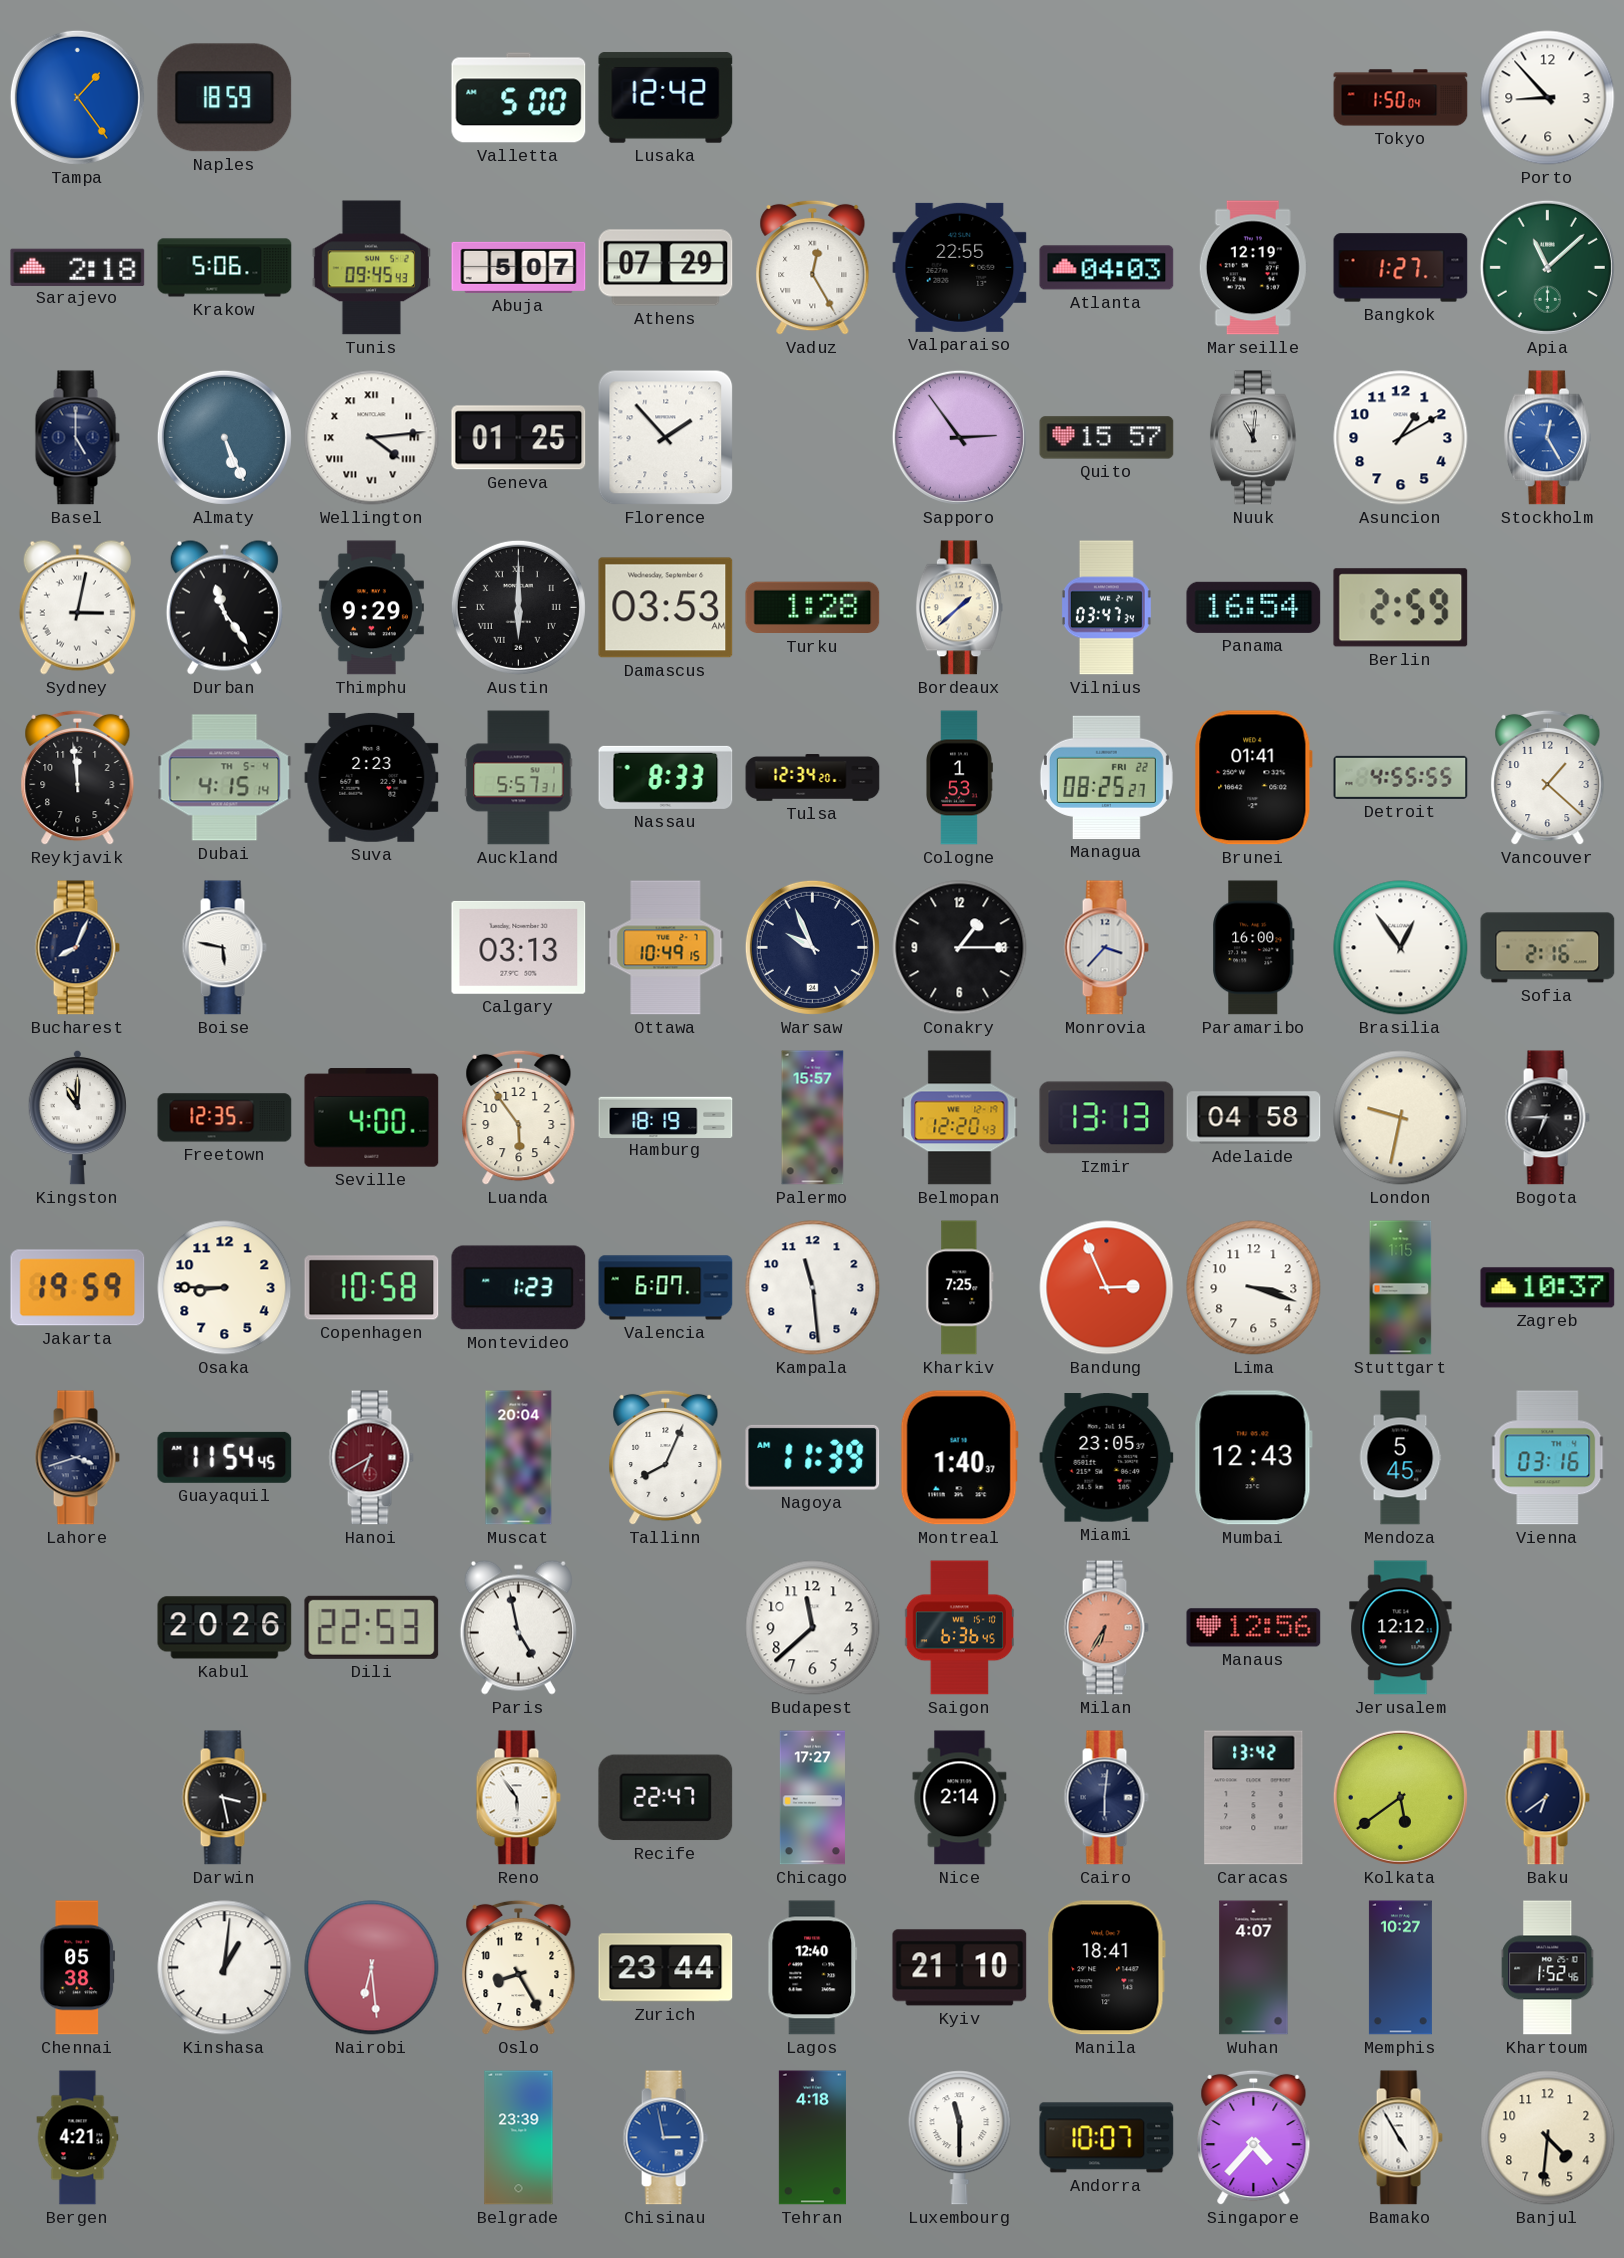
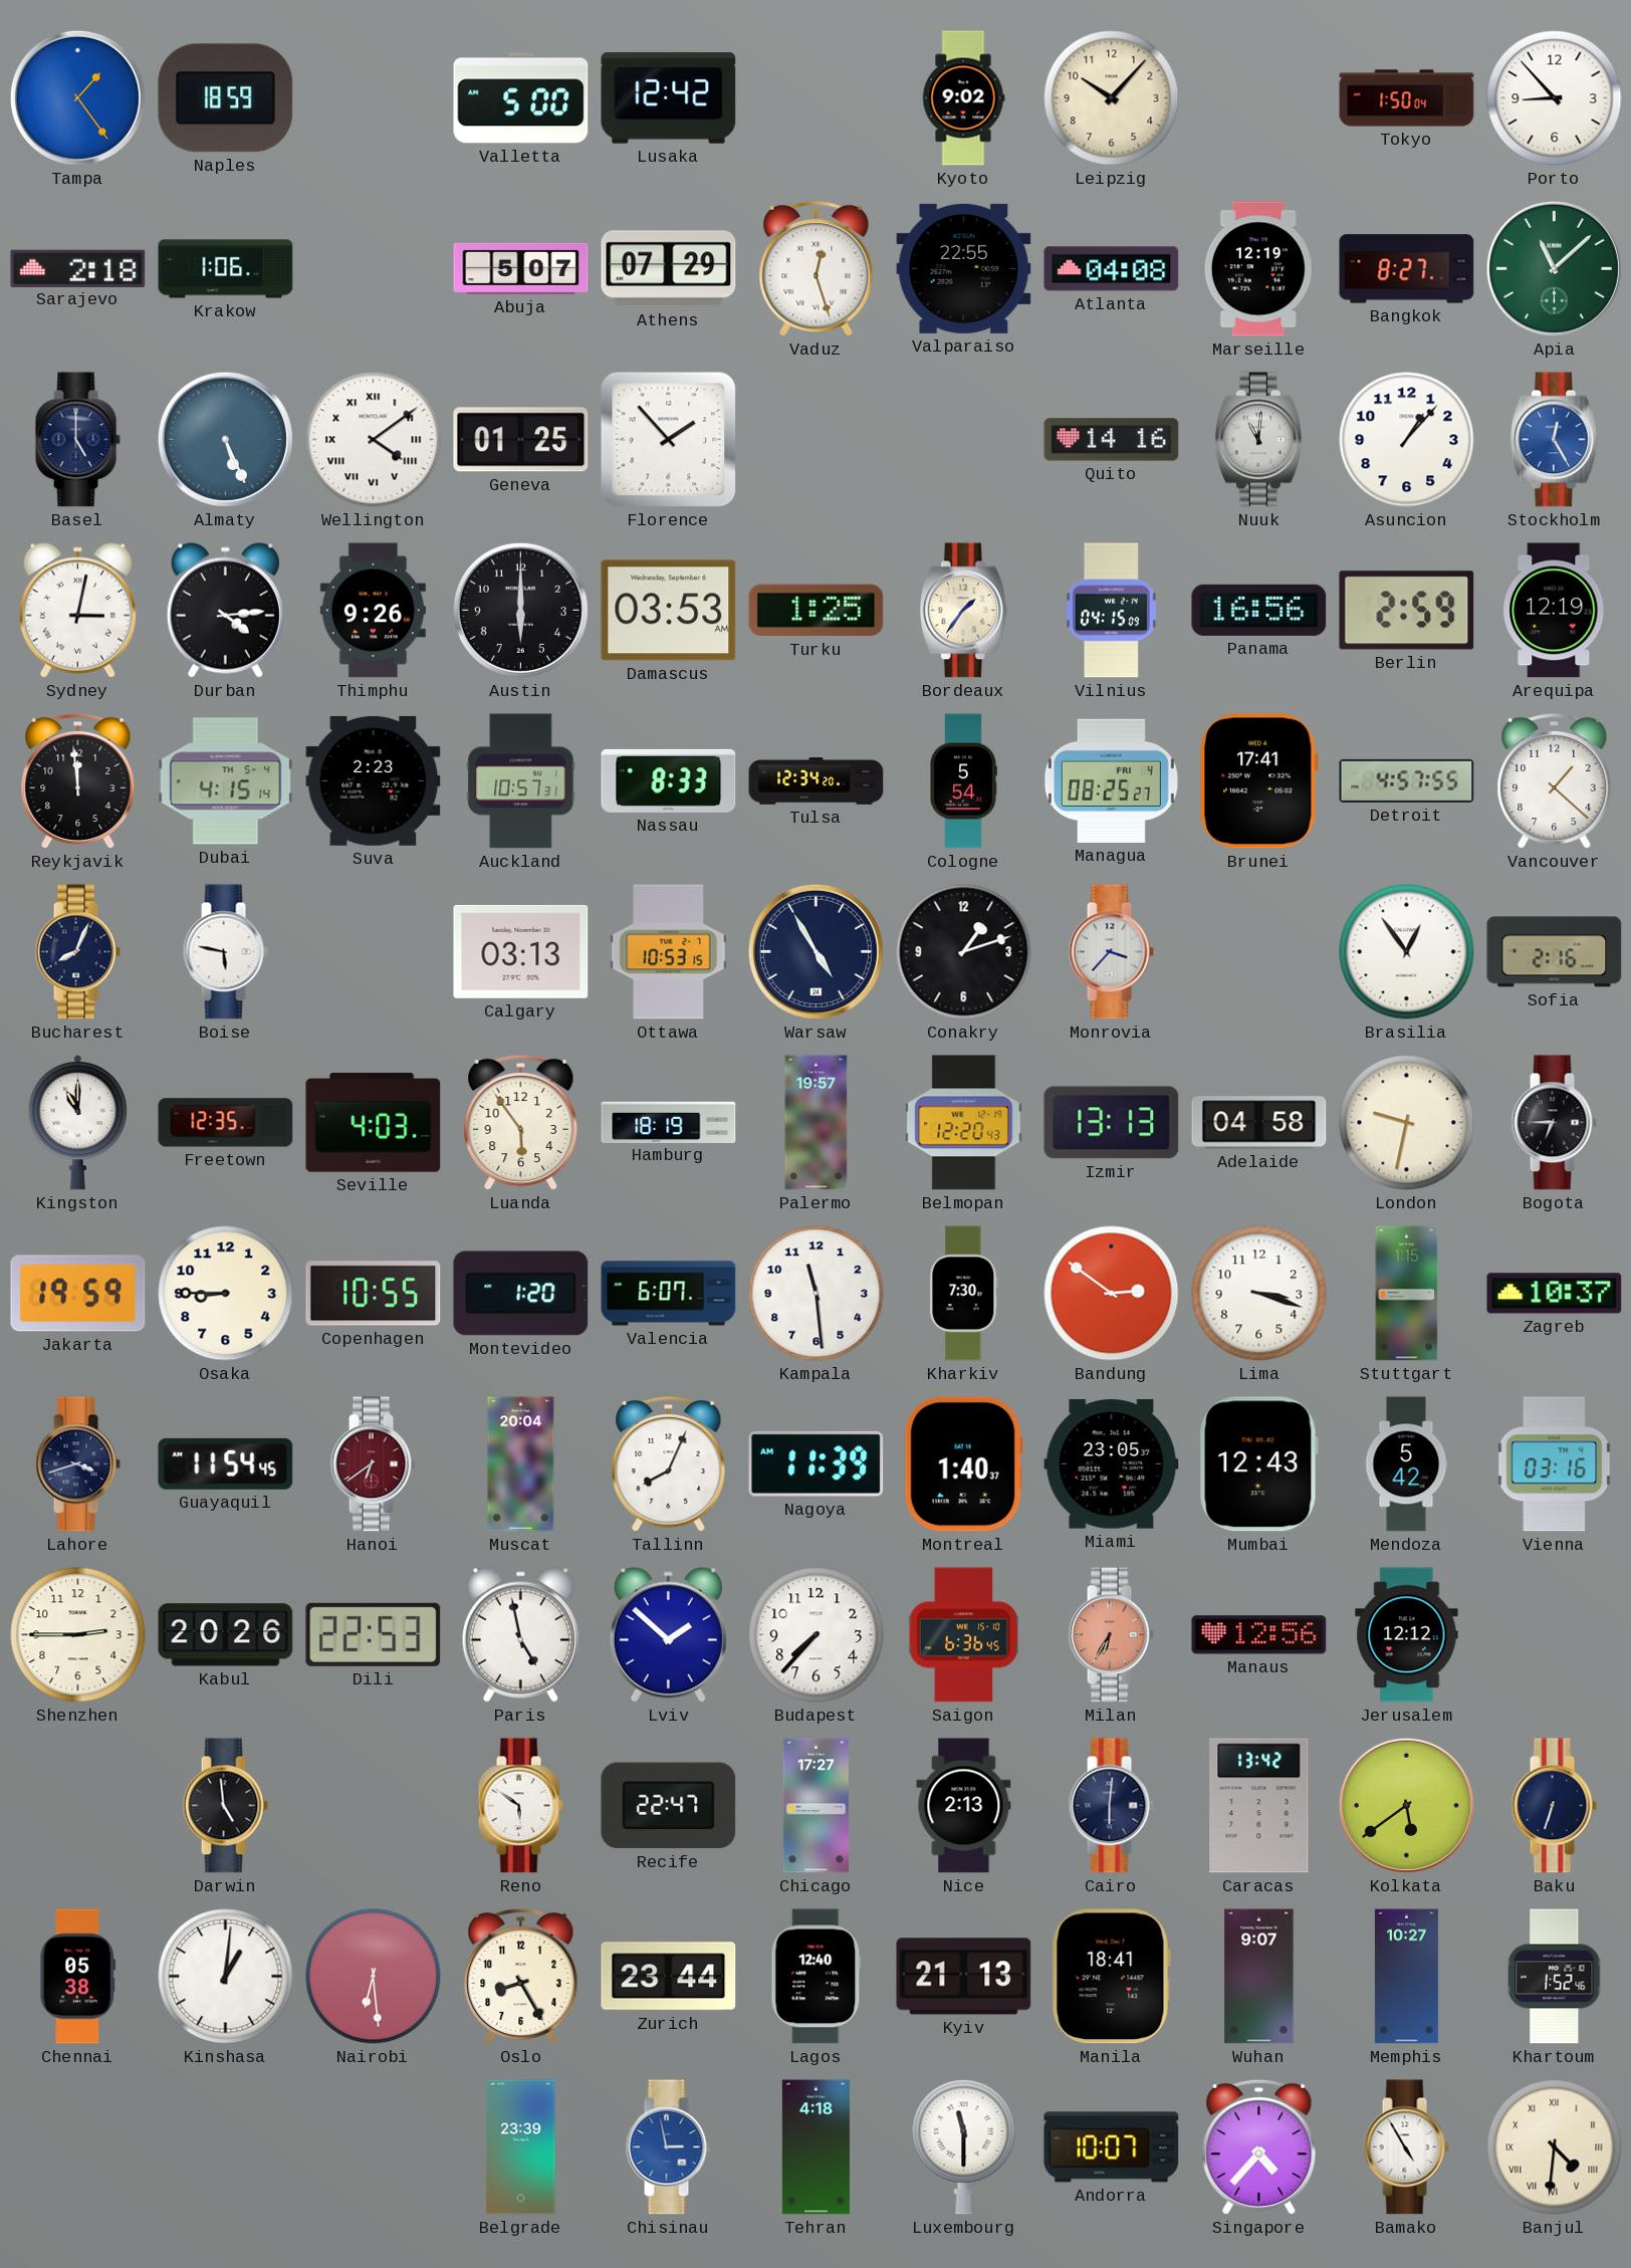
Kyoto: none -> 9:02
Leipzig: none -> 10:07
Krakow: 5:06 -> 1:06
Tunis: 09:45 -> none
Vaduz: 12:25 -> 12:27
Atlanta: 04:03 -> 04:08
Bangkok: 1:27 -> 8:27
Wellington: 4:14 -> 4:09
Sapporo: 2:54 -> none
Quito: 15:57 -> 14:16
Asuncion: 1:10 -> 1:07
Durban: 11:24 -> 4:14
Thimphu: 9:29 -> 9:26
Austin numerals: Roman -> Arabic
Turku: 1:28 -> 1:25
Bordeaux: 1:38 -> 1:36
Vilnius: 03:47 -> 04:15
Panama: 16:54 -> 16:56
Arequipa: none -> 12:19
Auckland: 5:57 -> 10:57
Cologne: 1:53 -> 5:54
Managua date: FRI 22 -> FRI 4
Brunei: 01:41 -> 17:41
Detroit: 4:55 -> 4:57
Ottawa: 10:49 -> 10:53
Warsaw: 9:56 -> 4:55
Conakry: 1:15 -> 1:12
Paramaribo: 16:00 -> none
Seville: 4:00 -> 4:03
Palermo: 15:57 -> 19:57
Copenhagen: 10:58 -> 10:55
Montevideo: 1:23 -> 1:20
Kharkiv: 7:25 -> 7:30
Bandung: 2:56 -> 2:51
Hanoi: 6:40 -> 6:39
Mendoza: 5:45 -> 5:42
Shenzhen: none -> 2:45
Lviv: none -> 1:52
Budapest: 11:38 -> 7:37
Darwin: 3:28 -> 4:59
Reno: 5:54 -> 5:51
Nice: 2:14 -> 2:13
Baku: 6:39 -> 6:33
Kyiv: 21:10 -> 21:13
Wuhan: 4:07 -> 9:07
Bergen: 4:21 -> none
Banjul numerals: Arabic -> Roman
